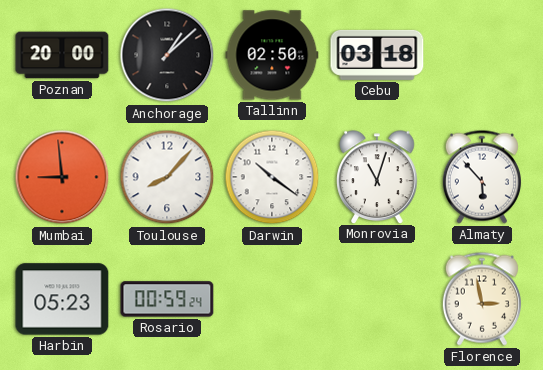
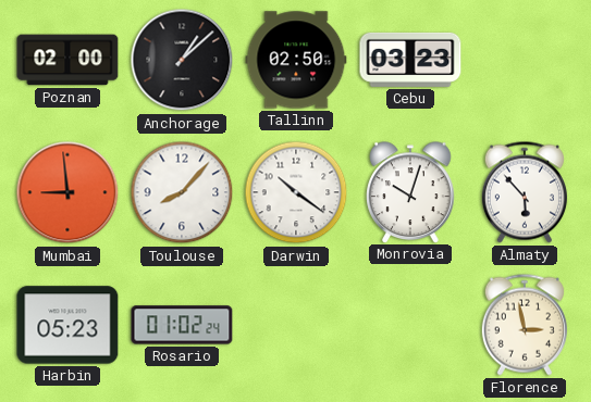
Poznan: 20:00 -> 02:00
Cebu: 03:18 -> 03:23
Monrovia: 11:03 -> 10:03
Rosario: 00:59 -> 01:02
